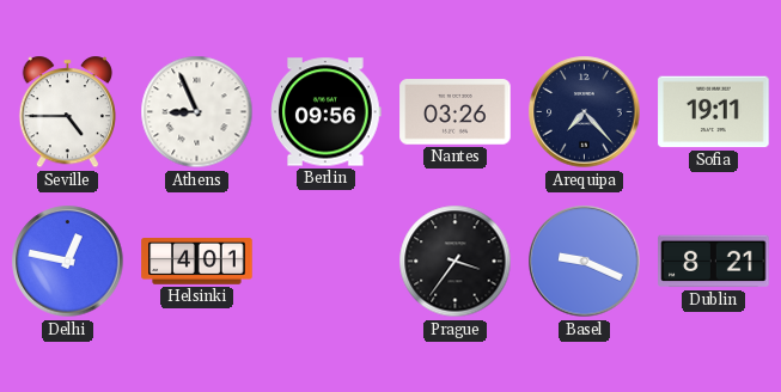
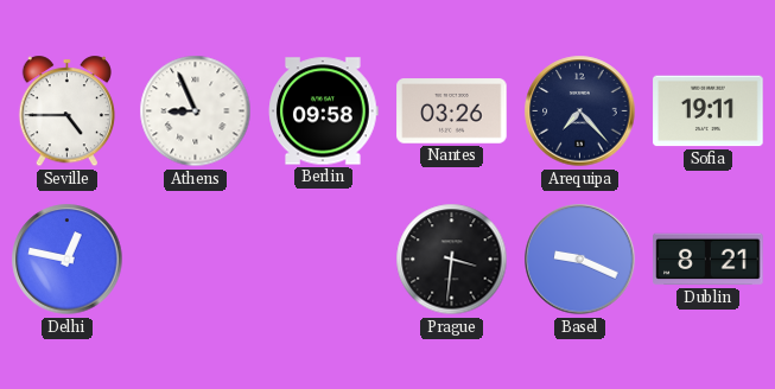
Berlin: 09:56 -> 09:58
Helsinki: 4:01 -> none
Prague: 3:36 -> 3:31
